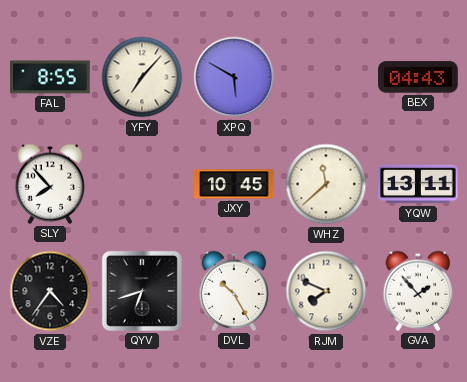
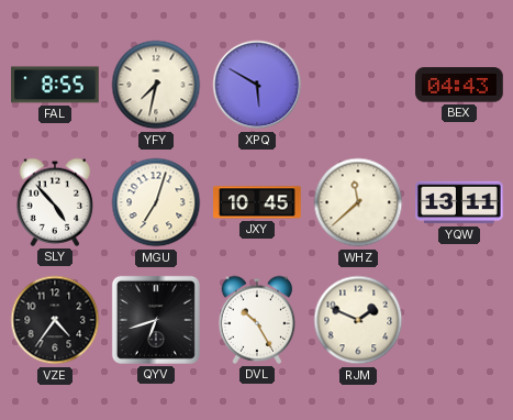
YFY: 7:07 -> 7:32
SLY: 7:53 -> 4:53
MGU: none -> 7:03
RJM: 7:49 -> 1:49
GVA: 1:53 -> none
